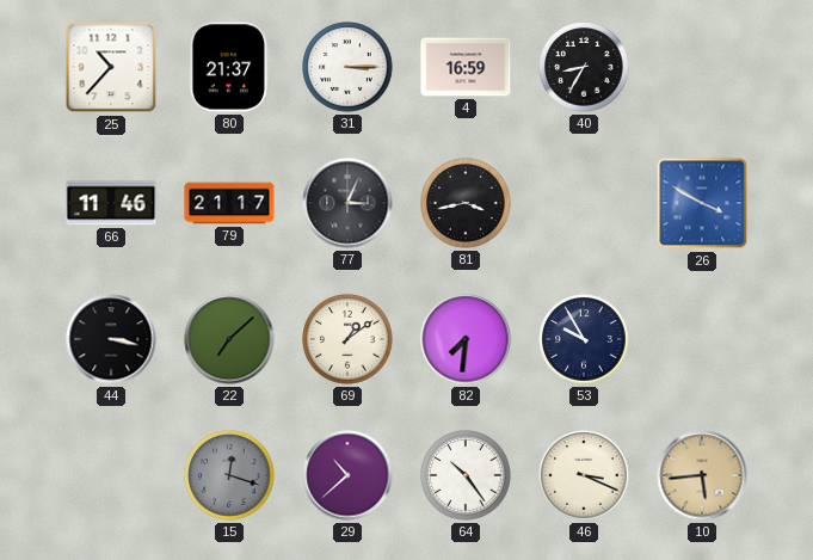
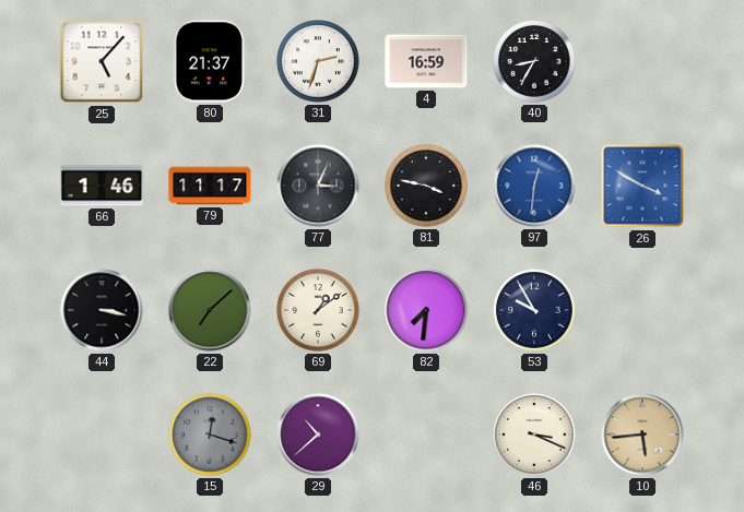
25: 10:37 -> 5:07
31: 3:15 -> 2:33
66: 11:46 -> 1:46
79: 21:17 -> 11:17
81: 3:43 -> 3:47
97: none -> 12:31
64: 10:24 -> none
